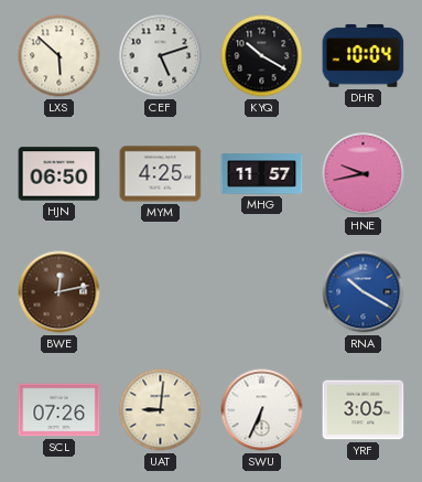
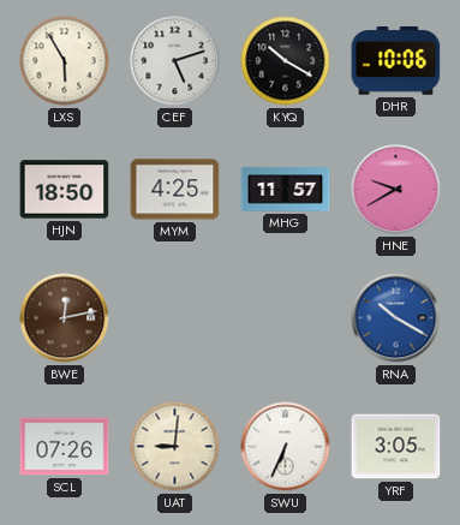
LXS: 5:52 -> 5:55
DHR: 10:04 -> 10:06
HJN: 06:50 -> 18:50
HNE: 9:43 -> 9:40
